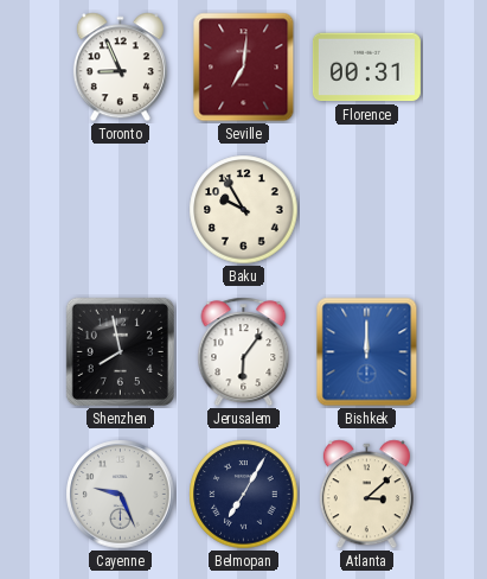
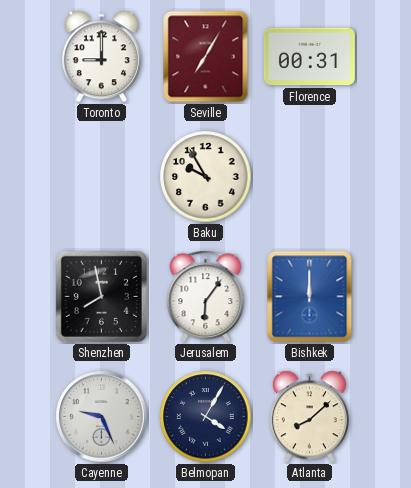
Toronto: 8:56 -> 9:00
Seville: 7:01 -> 7:05
Belmopan: 7:05 -> 4:05
Atlanta: 3:08 -> 8:08
